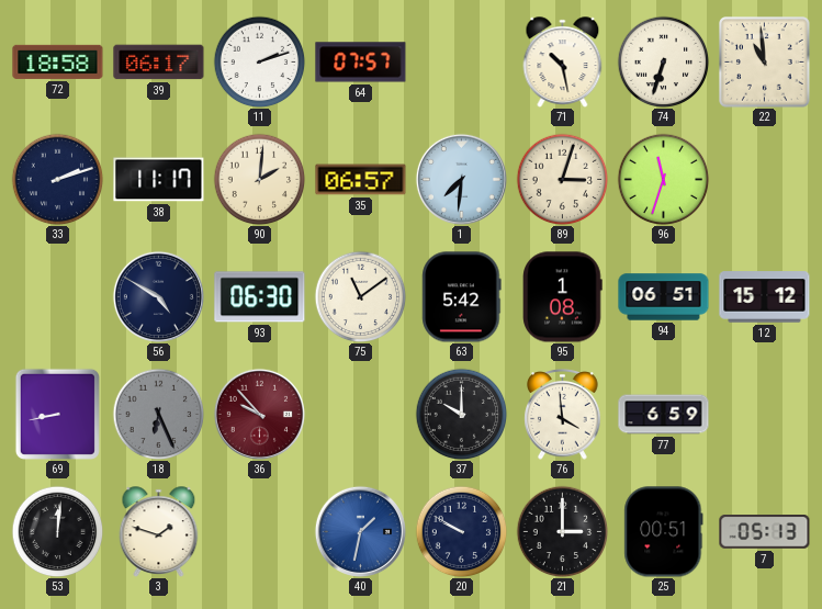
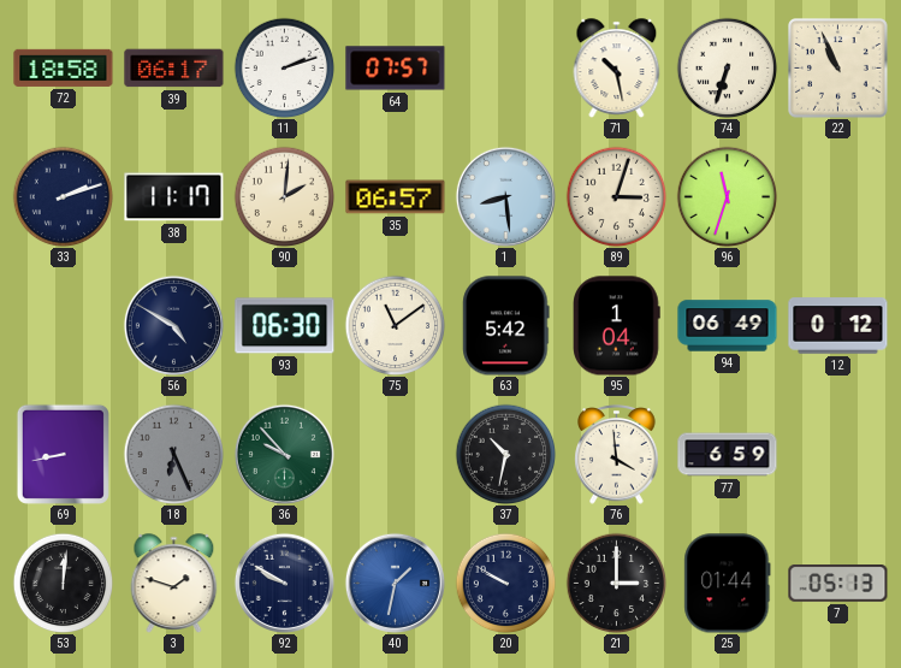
22: 10:59 -> 10:56
1: 7:31 -> 8:29
95: 1:08 -> 1:04
94: 06:51 -> 06:49
12: 15:12 -> 0:12
36 dial: burgundy -> green
37: 10:00 -> 10:32
92: none -> 9:50
25: 00:51 -> 01:44
